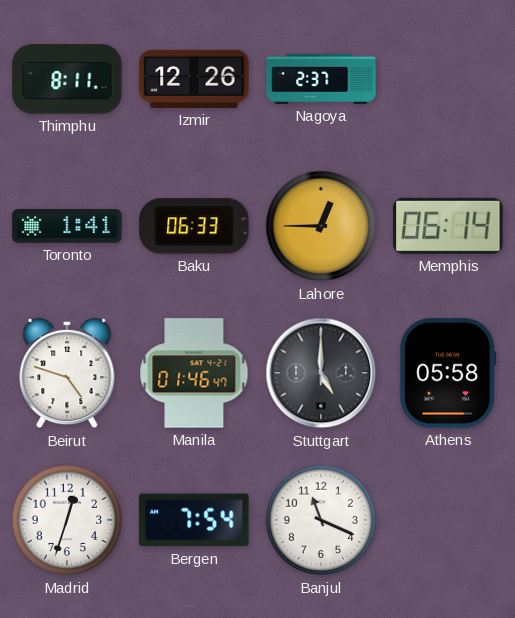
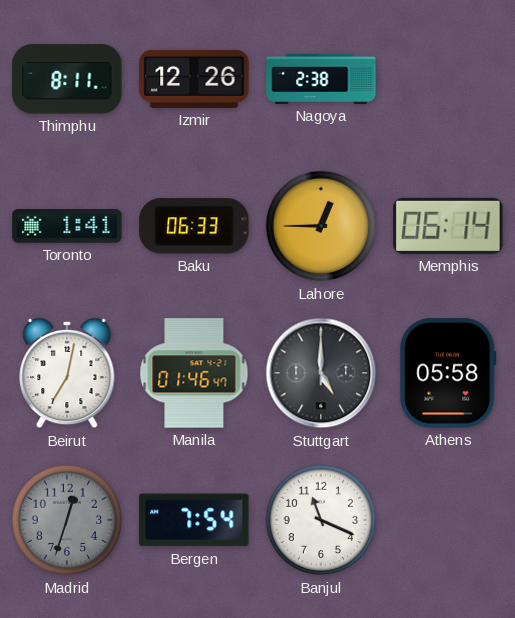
Nagoya: 2:37 -> 2:38
Beirut: 4:48 -> 7:02
Madrid dial: white -> grey
